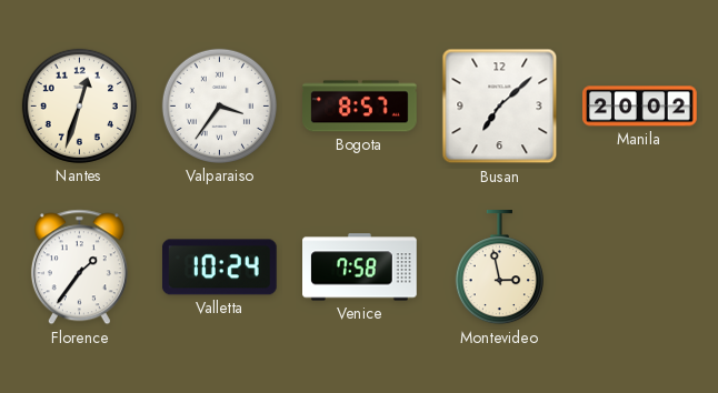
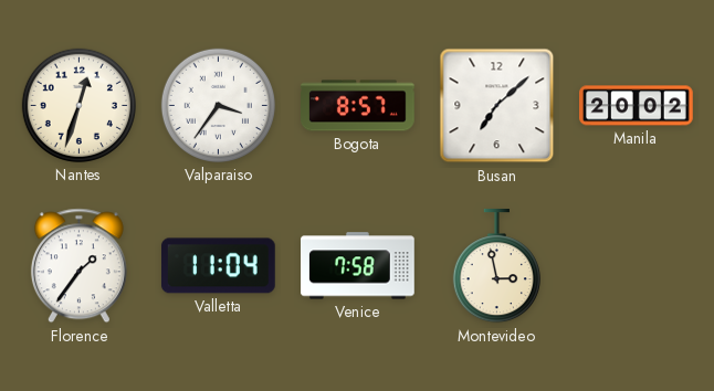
Valletta: 10:24 -> 11:04
